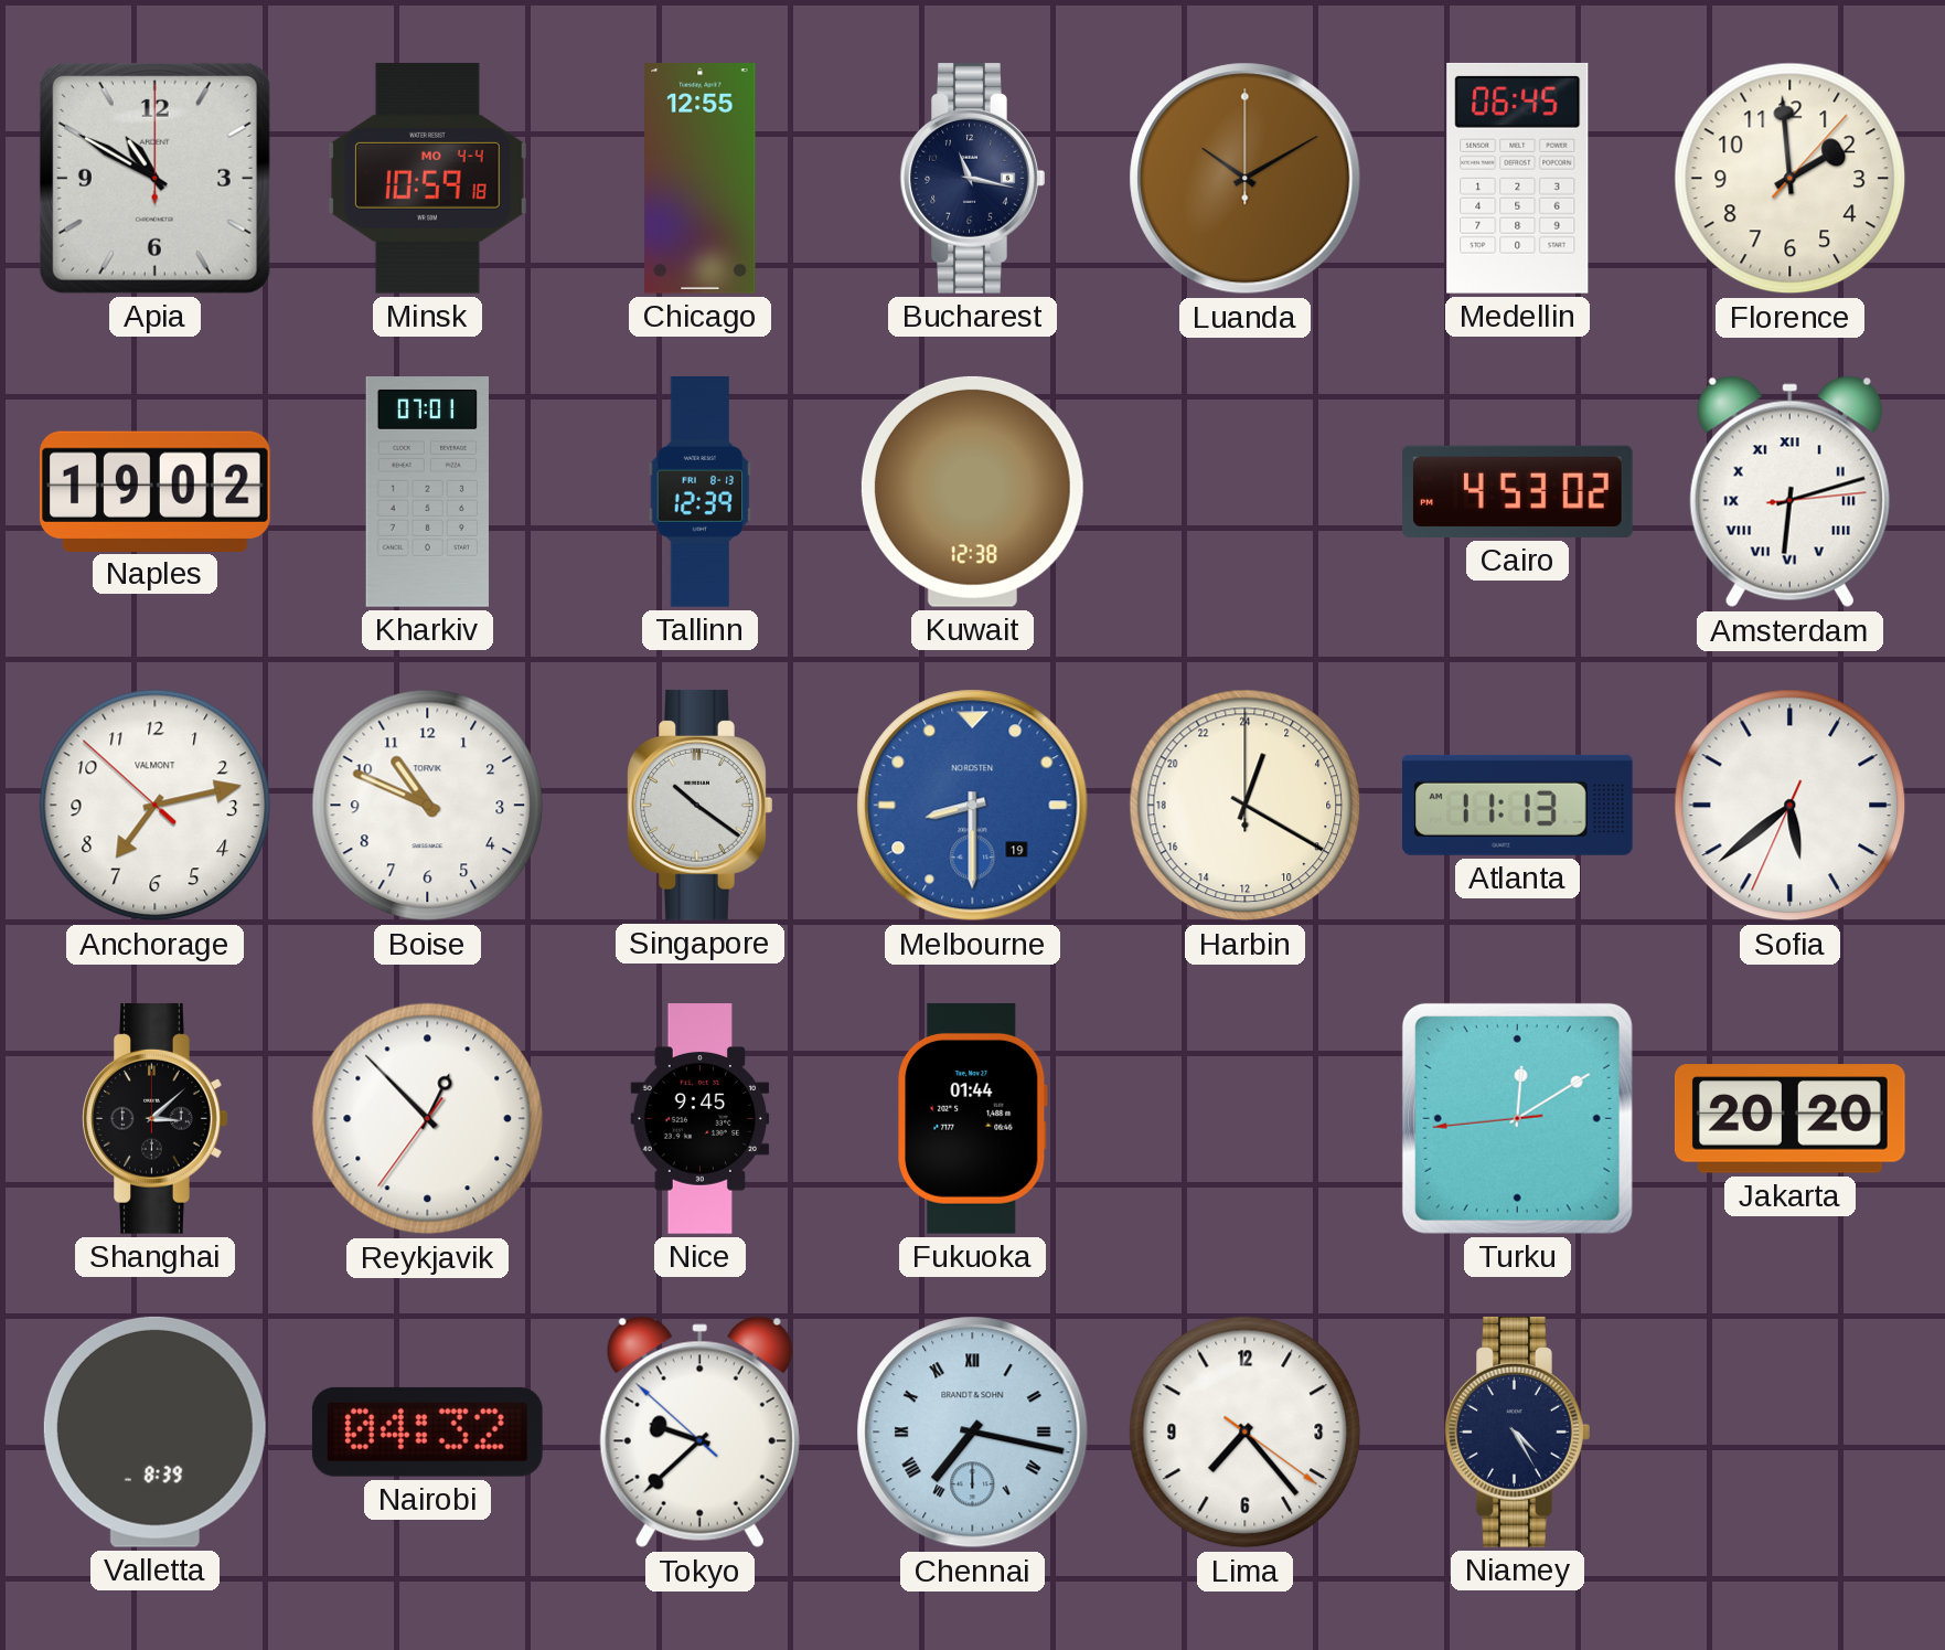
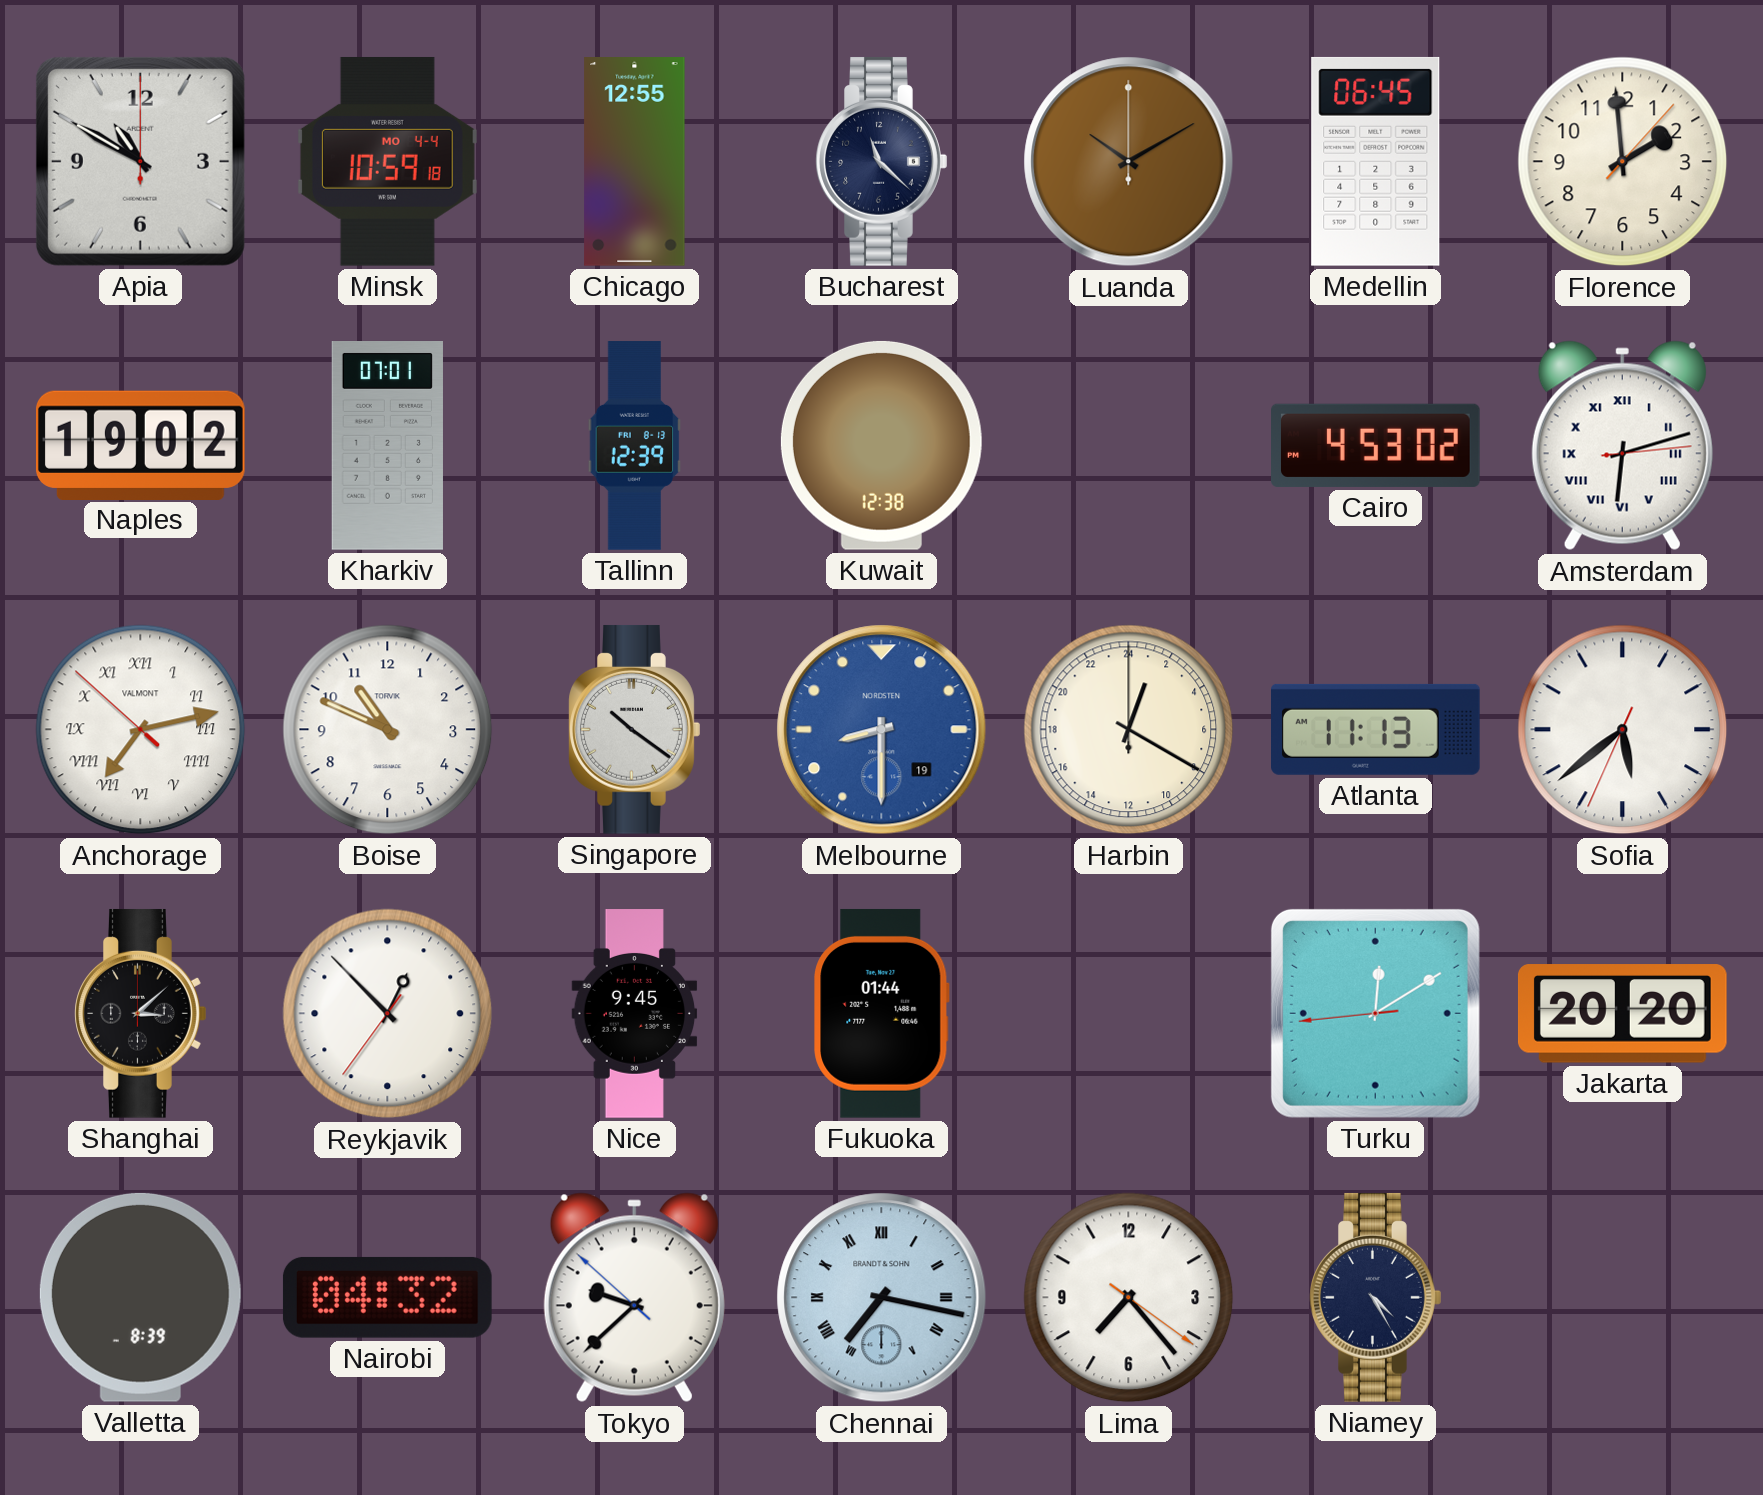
Bucharest: 11:17 -> 11:22
Anchorage numerals: Arabic -> Roman
